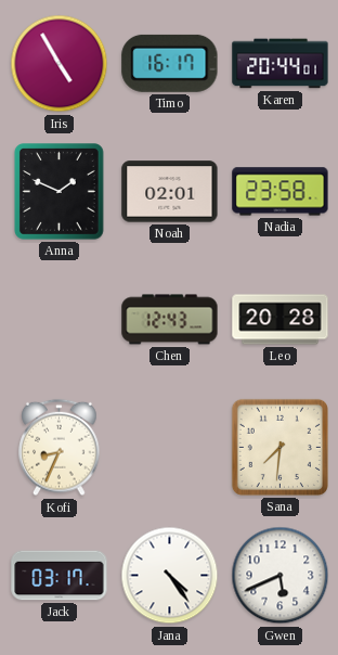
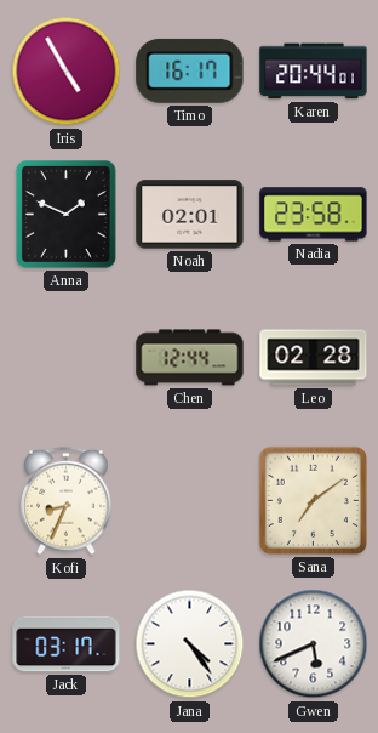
Chen: 12:43 -> 12:44
Leo: 20:28 -> 02:28
Sana: 7:31 -> 7:09
